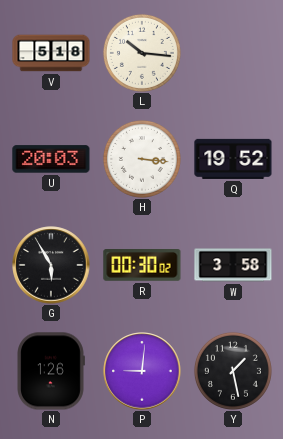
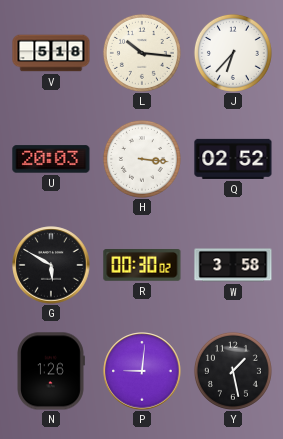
J: none -> 6:37
Q: 19:52 -> 02:52
G: 5:55 -> 5:50
